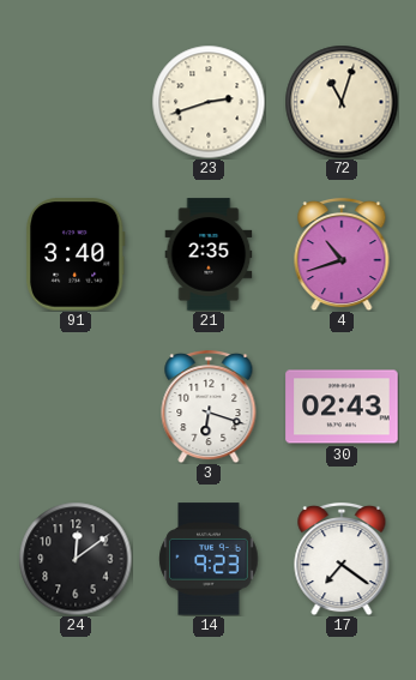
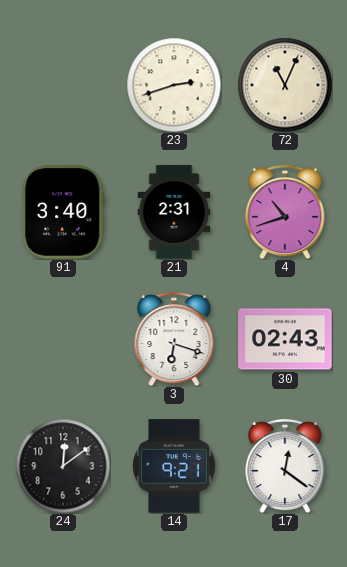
72: 11:03 -> 11:04
21: 2:35 -> 2:31
14: 9:23 -> 9:21
17: 7:21 -> 12:21
